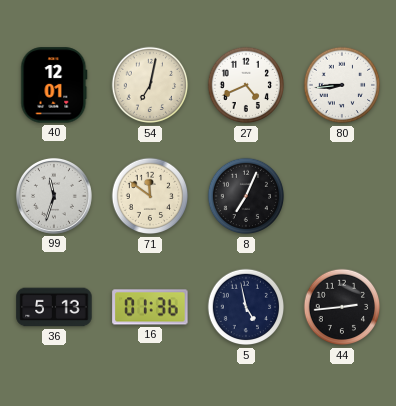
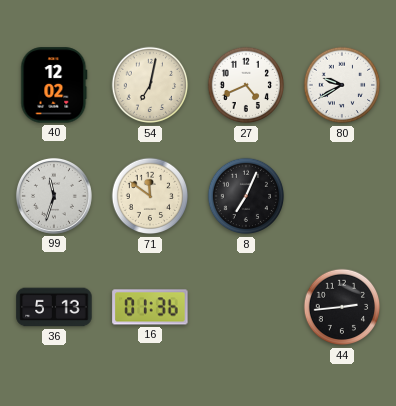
40: 12:01 -> 12:02
80: 8:44 -> 9:40
5: 4:58 -> none
